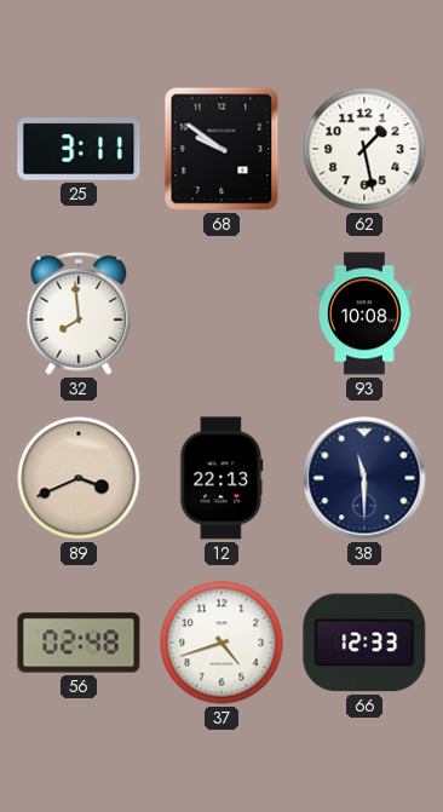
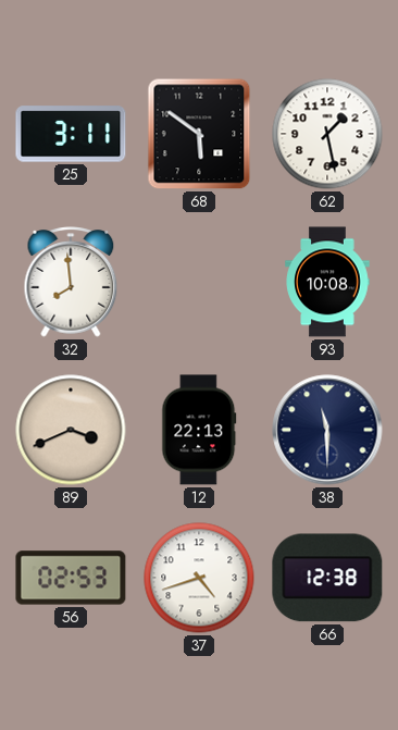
68: 9:51 -> 5:51
56: 02:48 -> 02:53
66: 12:33 -> 12:38
